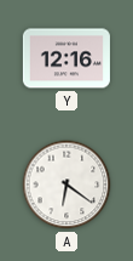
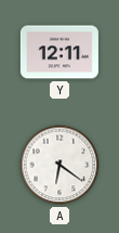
Y: 12:16 -> 12:11
